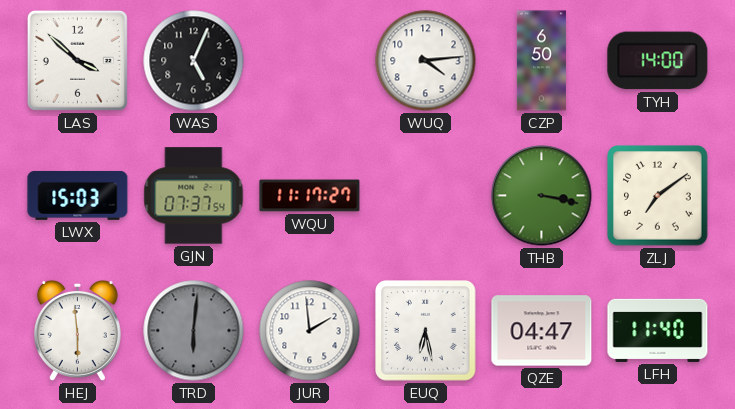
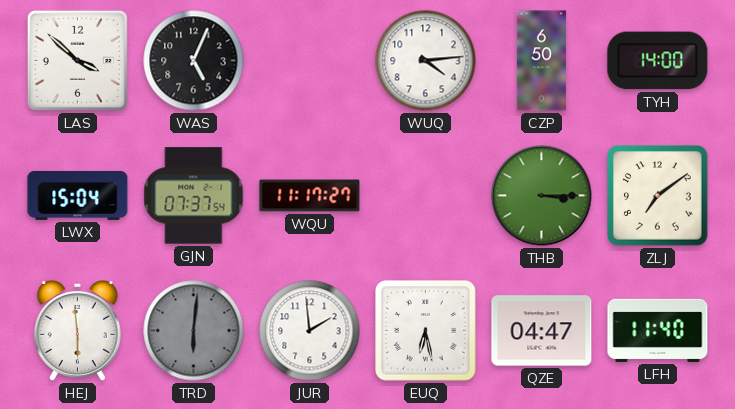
LWX: 15:03 -> 15:04
THB: 3:17 -> 3:15
